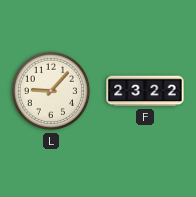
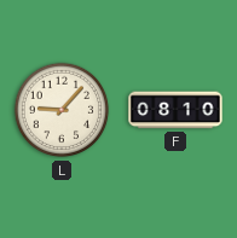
F: 23:22 -> 08:10
